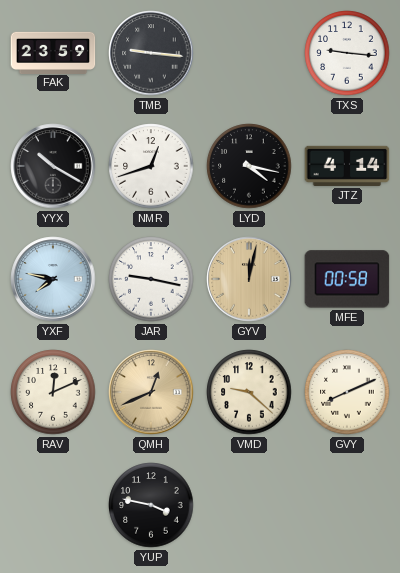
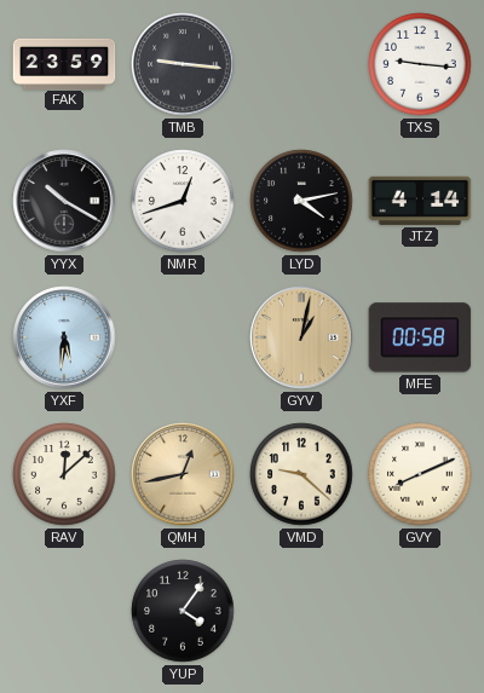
LYD: 4:17 -> 4:13
YXF: 7:47 -> 5:31
JAR: 9:17 -> none
GYV: 12:02 -> 1:02
RAV: 12:11 -> 12:08
QMH: 12:41 -> 12:43
YUP: 3:47 -> 4:06
